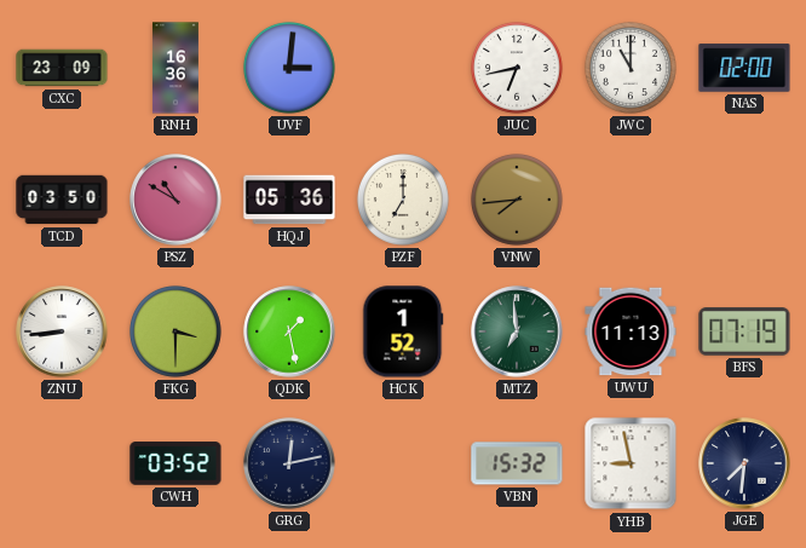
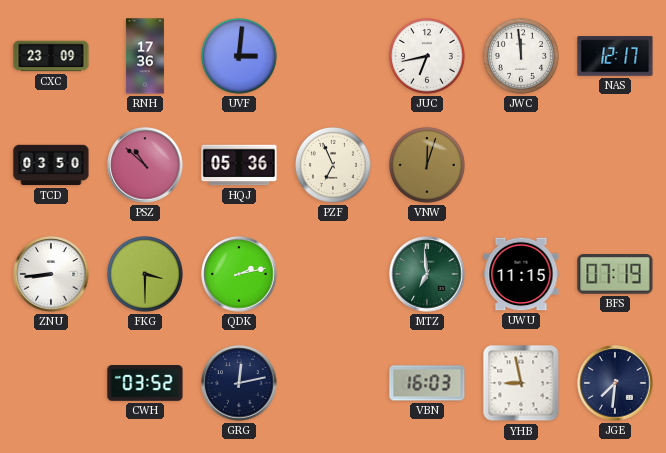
RNH: 16:36 -> 17:36
JWC: 11:00 -> 11:59
NAS: 02:00 -> 12:17
PSZ: 10:50 -> 10:52
PZF: 7:00 -> 6:56
VNW: 7:44 -> 12:03
QDK: 1:28 -> 2:13
HCK: 1:52 -> none
UWU: 11:13 -> 11:15
VBN: 15:32 -> 16:03
